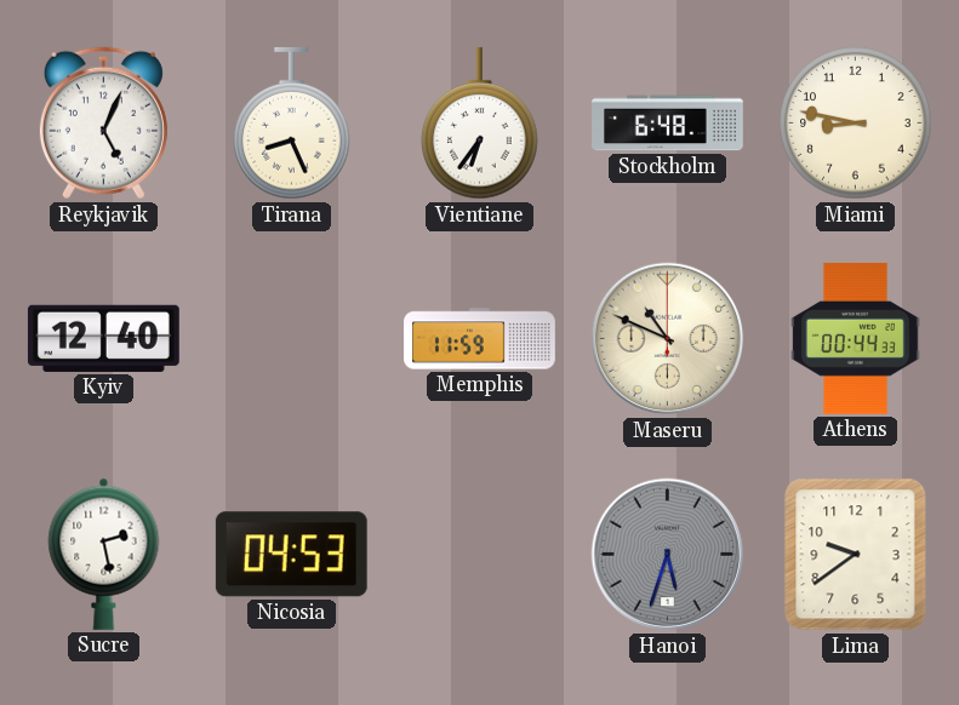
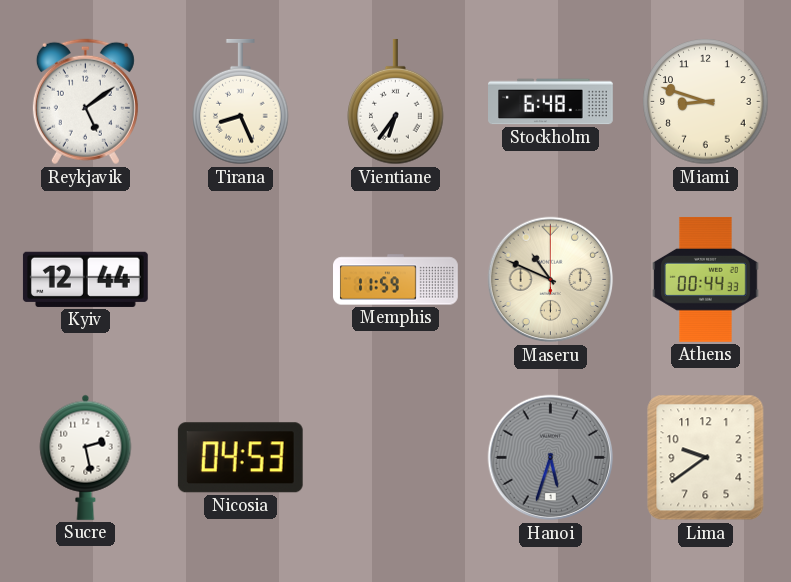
Reykjavik: 5:04 -> 5:09
Miami: 8:47 -> 8:48
Kyiv: 12:40 -> 12:44
